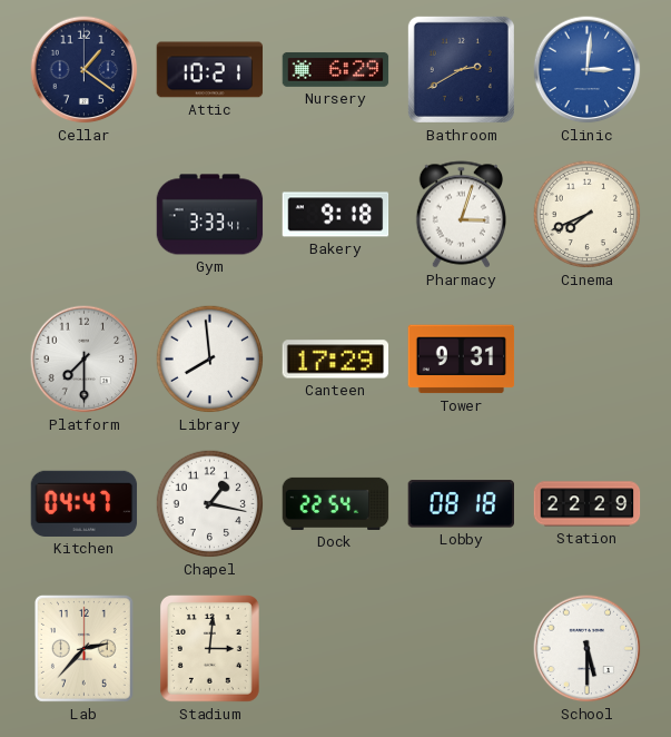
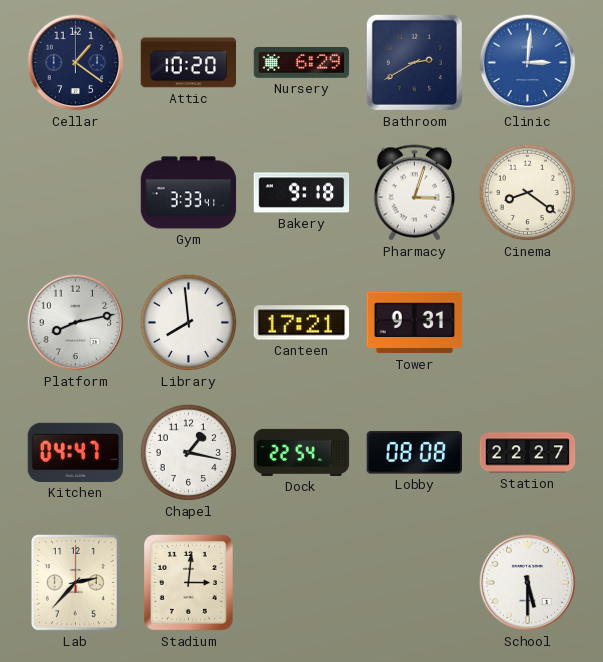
Attic: 10:21 -> 10:20
Cinema: 7:41 -> 8:21
Platform: 7:30 -> 8:13
Canteen: 17:29 -> 17:21
Lobby: 08:18 -> 08:08
Station: 22:29 -> 22:27
